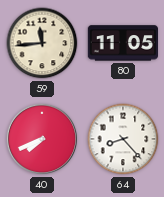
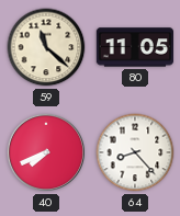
59: 11:44 -> 11:22
